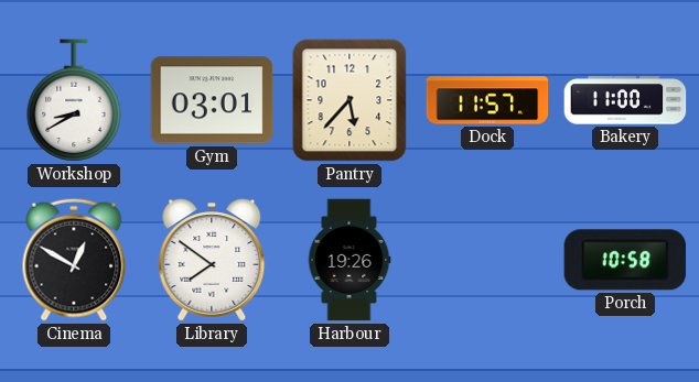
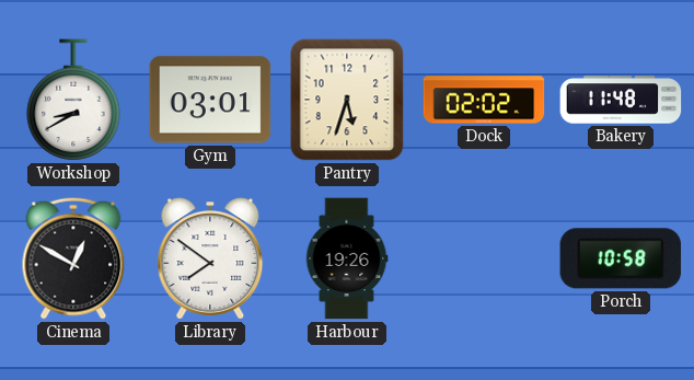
Pantry: 5:37 -> 5:33
Dock: 11:57 -> 02:02
Bakery: 11:00 -> 11:48
